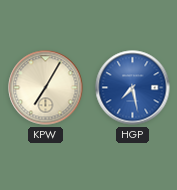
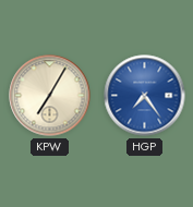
HGP: 7:28 -> 7:24
